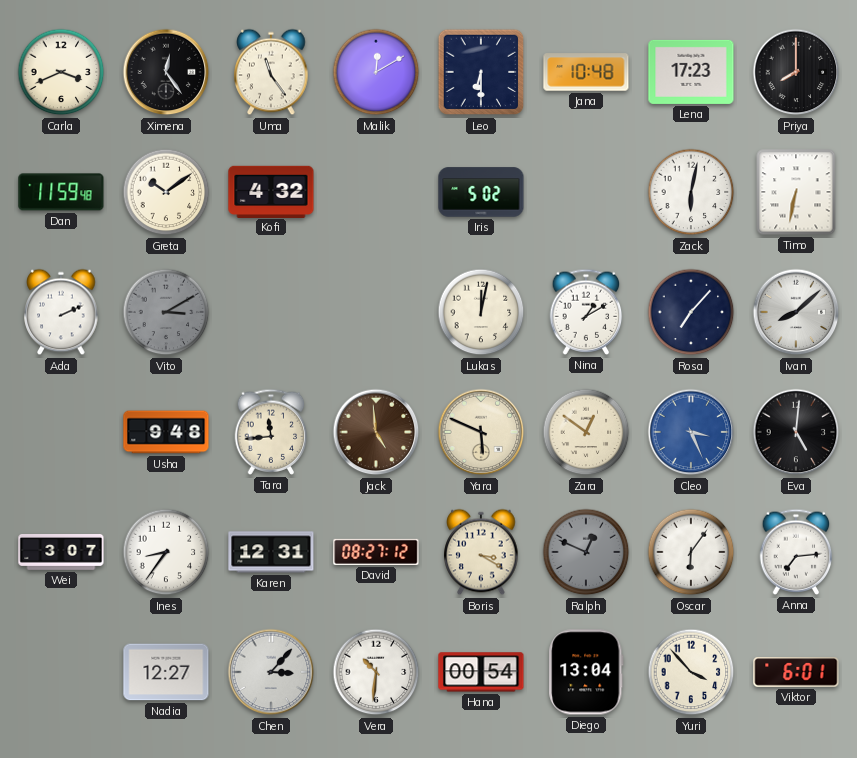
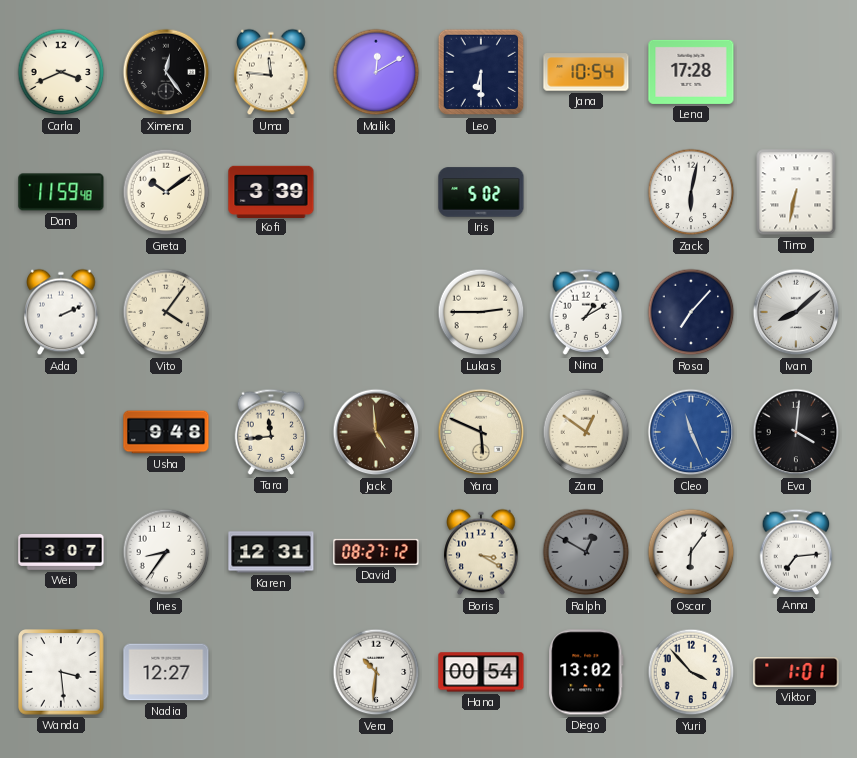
Uma: 11:24 -> 11:46
Jana: 10:48 -> 10:54
Lena: 17:23 -> 17:28
Priya: 8:00 -> none
Kofi: 4:32 -> 3:39
Vito: 3:10 -> 4:06
Vito dial: grey -> cream
Lukas: 12:02 -> 2:45
Cleo: 3:26 -> 11:26
Eva: 5:01 -> 4:01
Ralph: 12:49 -> 12:50
Wanda: none -> 3:29
Chen: 3:07 -> none
Diego: 13:04 -> 13:02
Viktor: 6:01 -> 1:01
